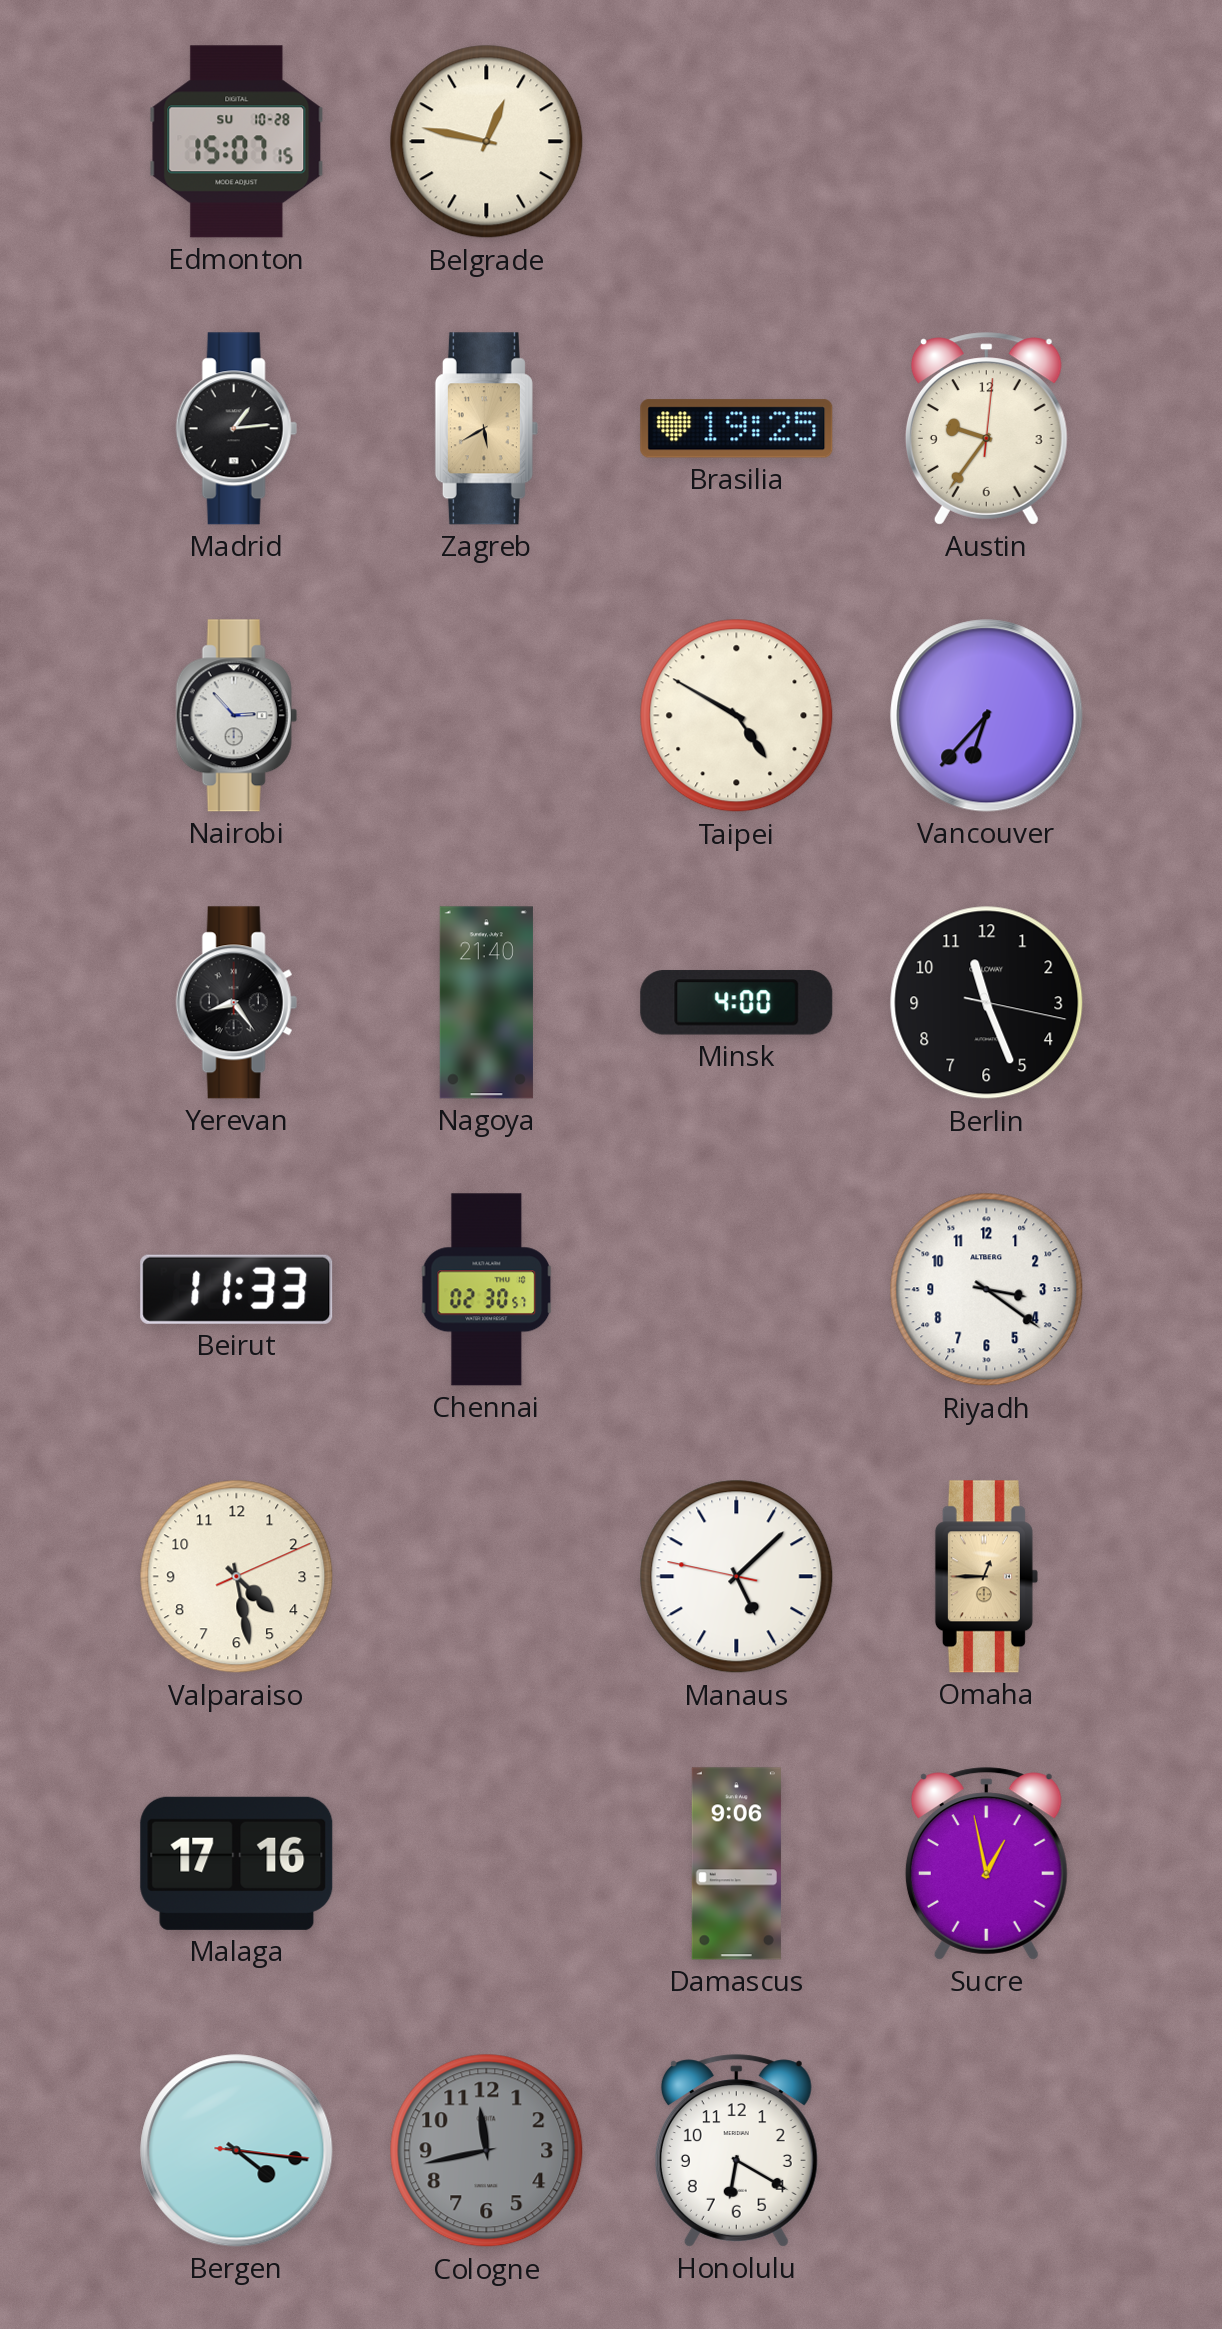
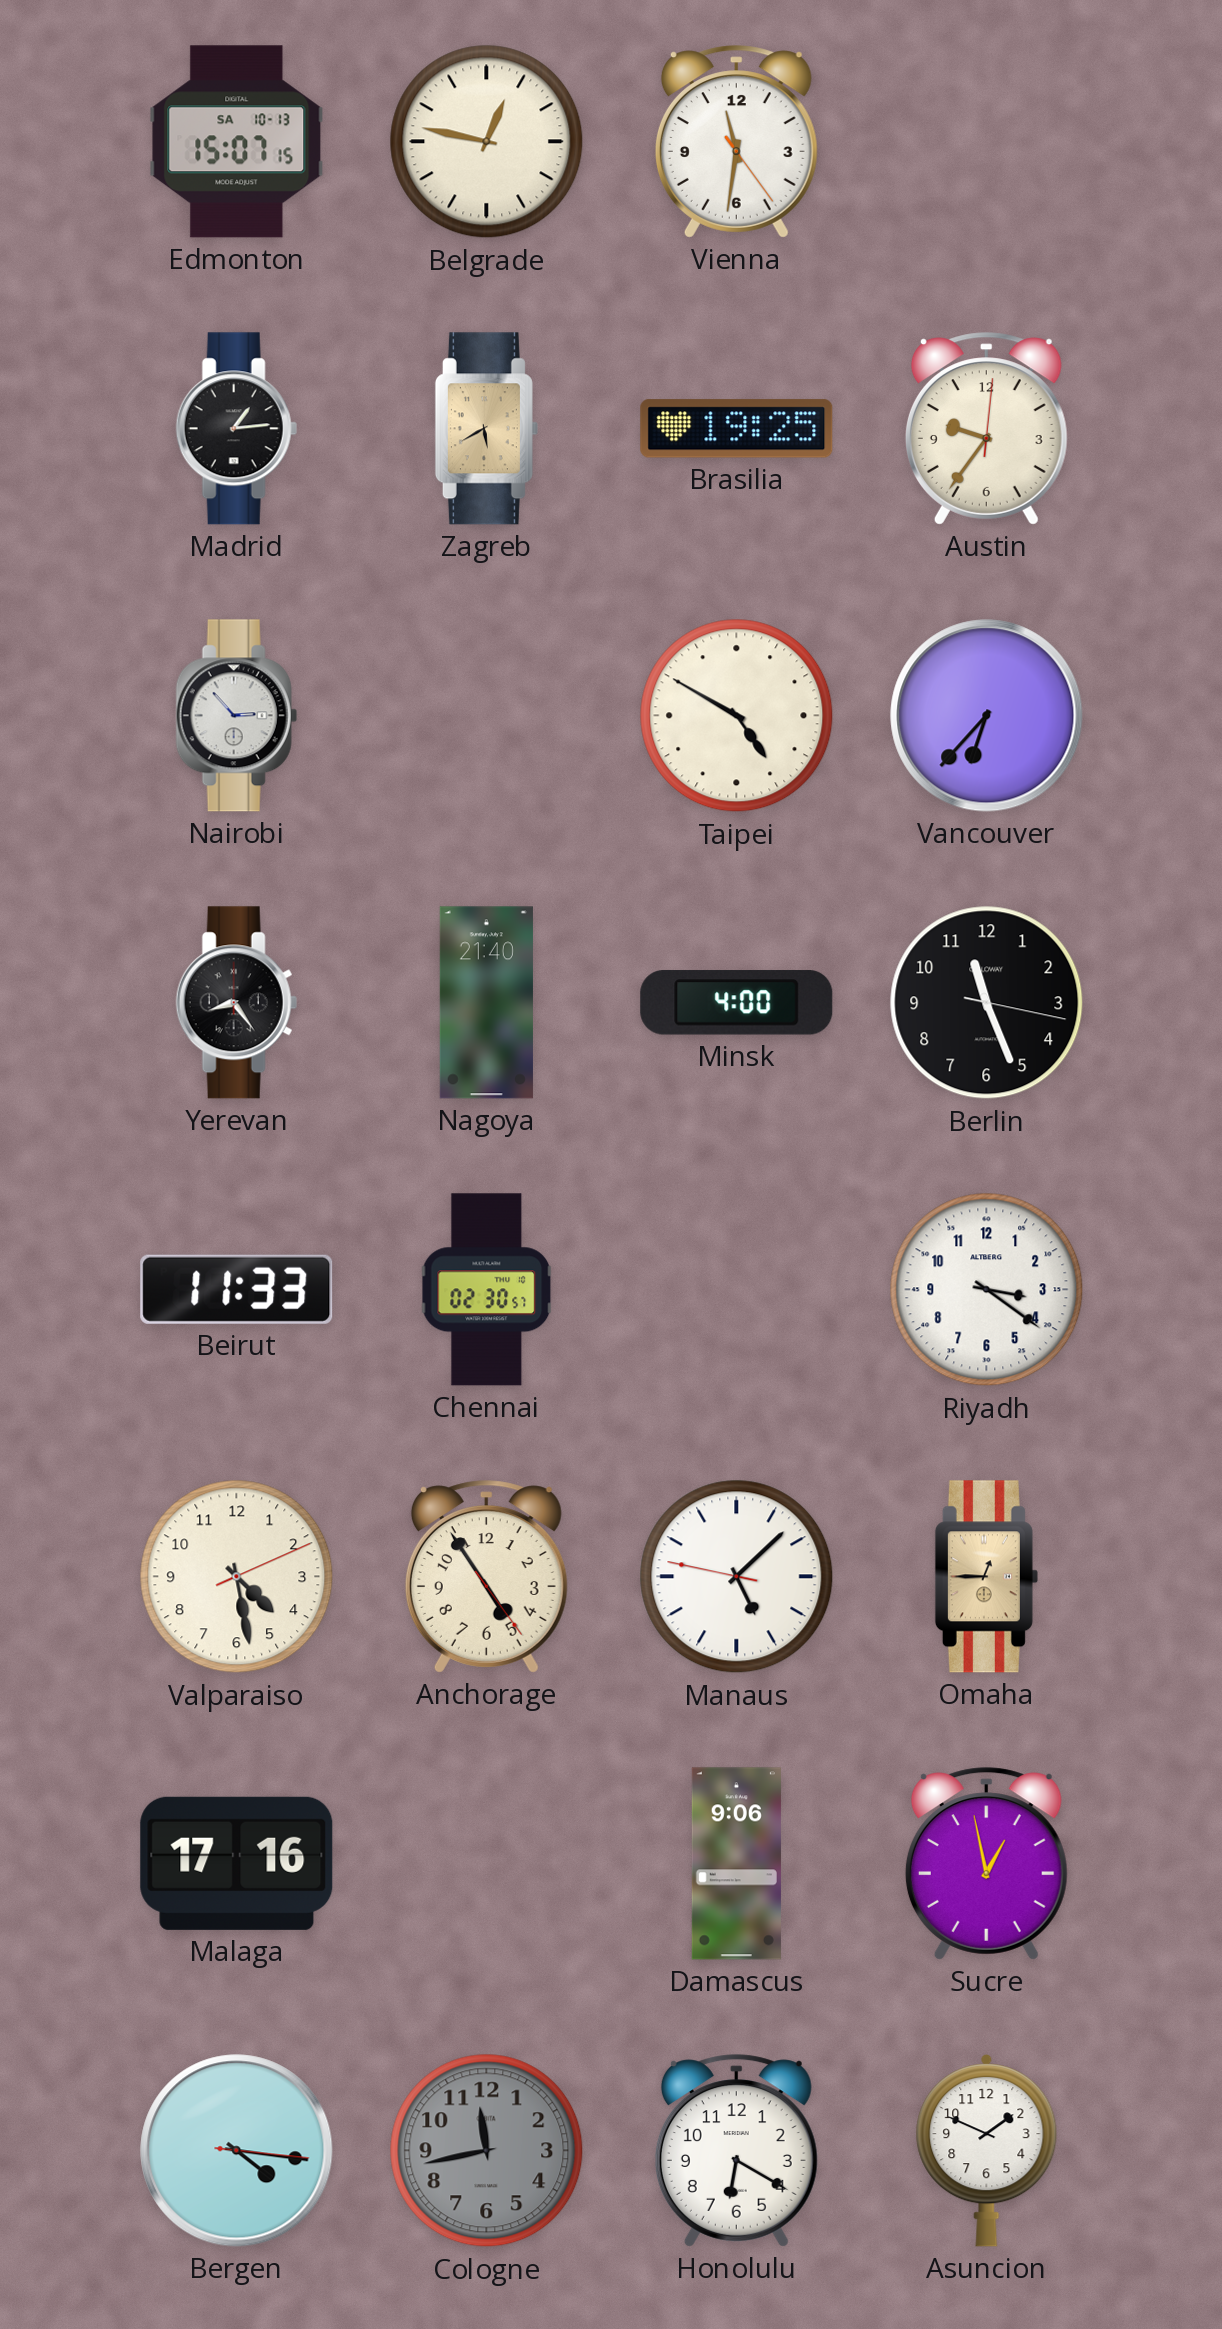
Edmonton date: SU 10-28 -> SA 10-13
Vienna: none -> 11:31
Anchorage: none -> 4:54
Asuncion: none -> 1:49
